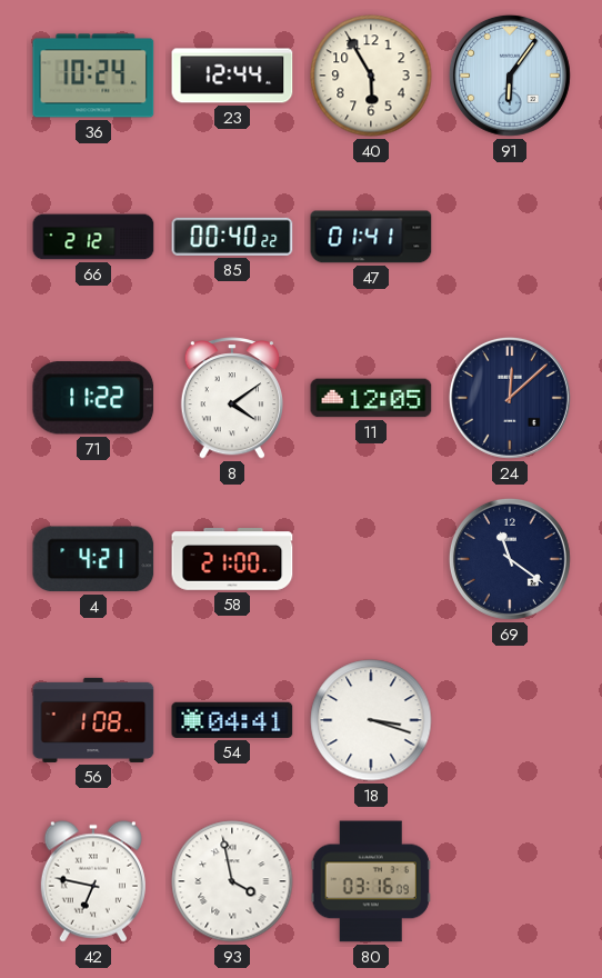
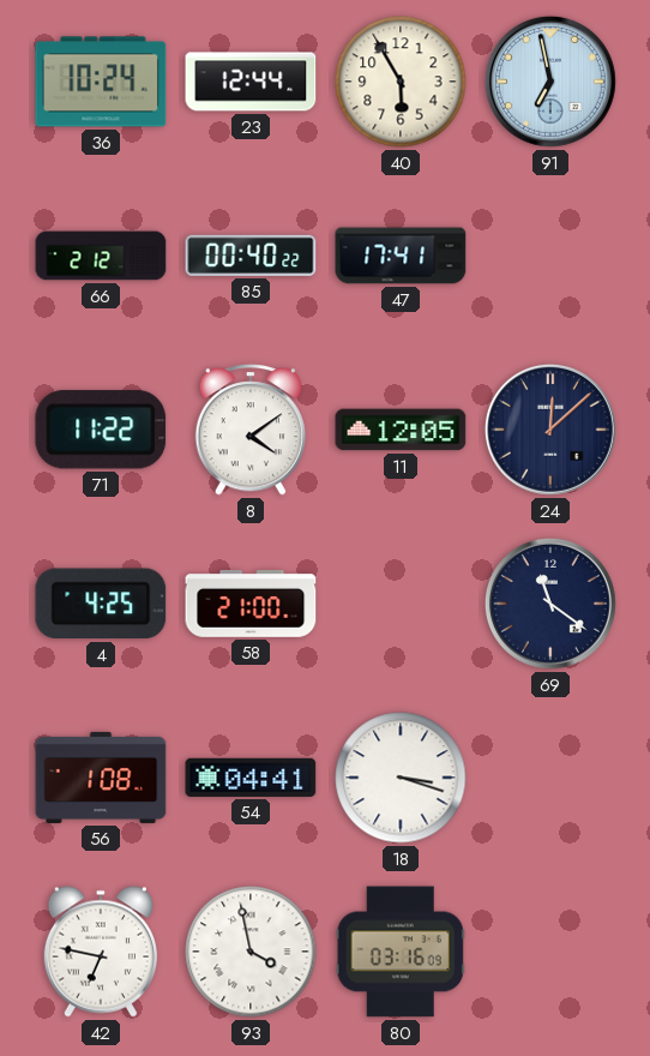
91: 6:06 -> 6:58
47: 01:41 -> 17:41
4: 4:21 -> 4:25
